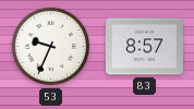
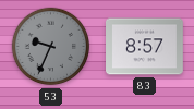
53 dial: white -> grey
